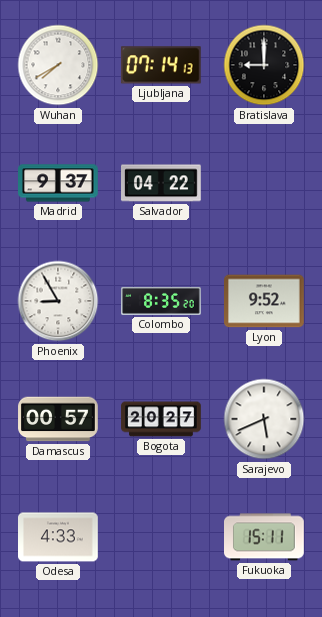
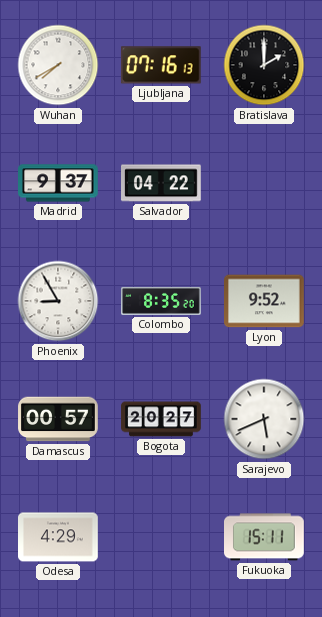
Ljubljana: 07:14 -> 07:16
Bratislava: 9:00 -> 2:00
Odesa: 4:33 -> 4:29
